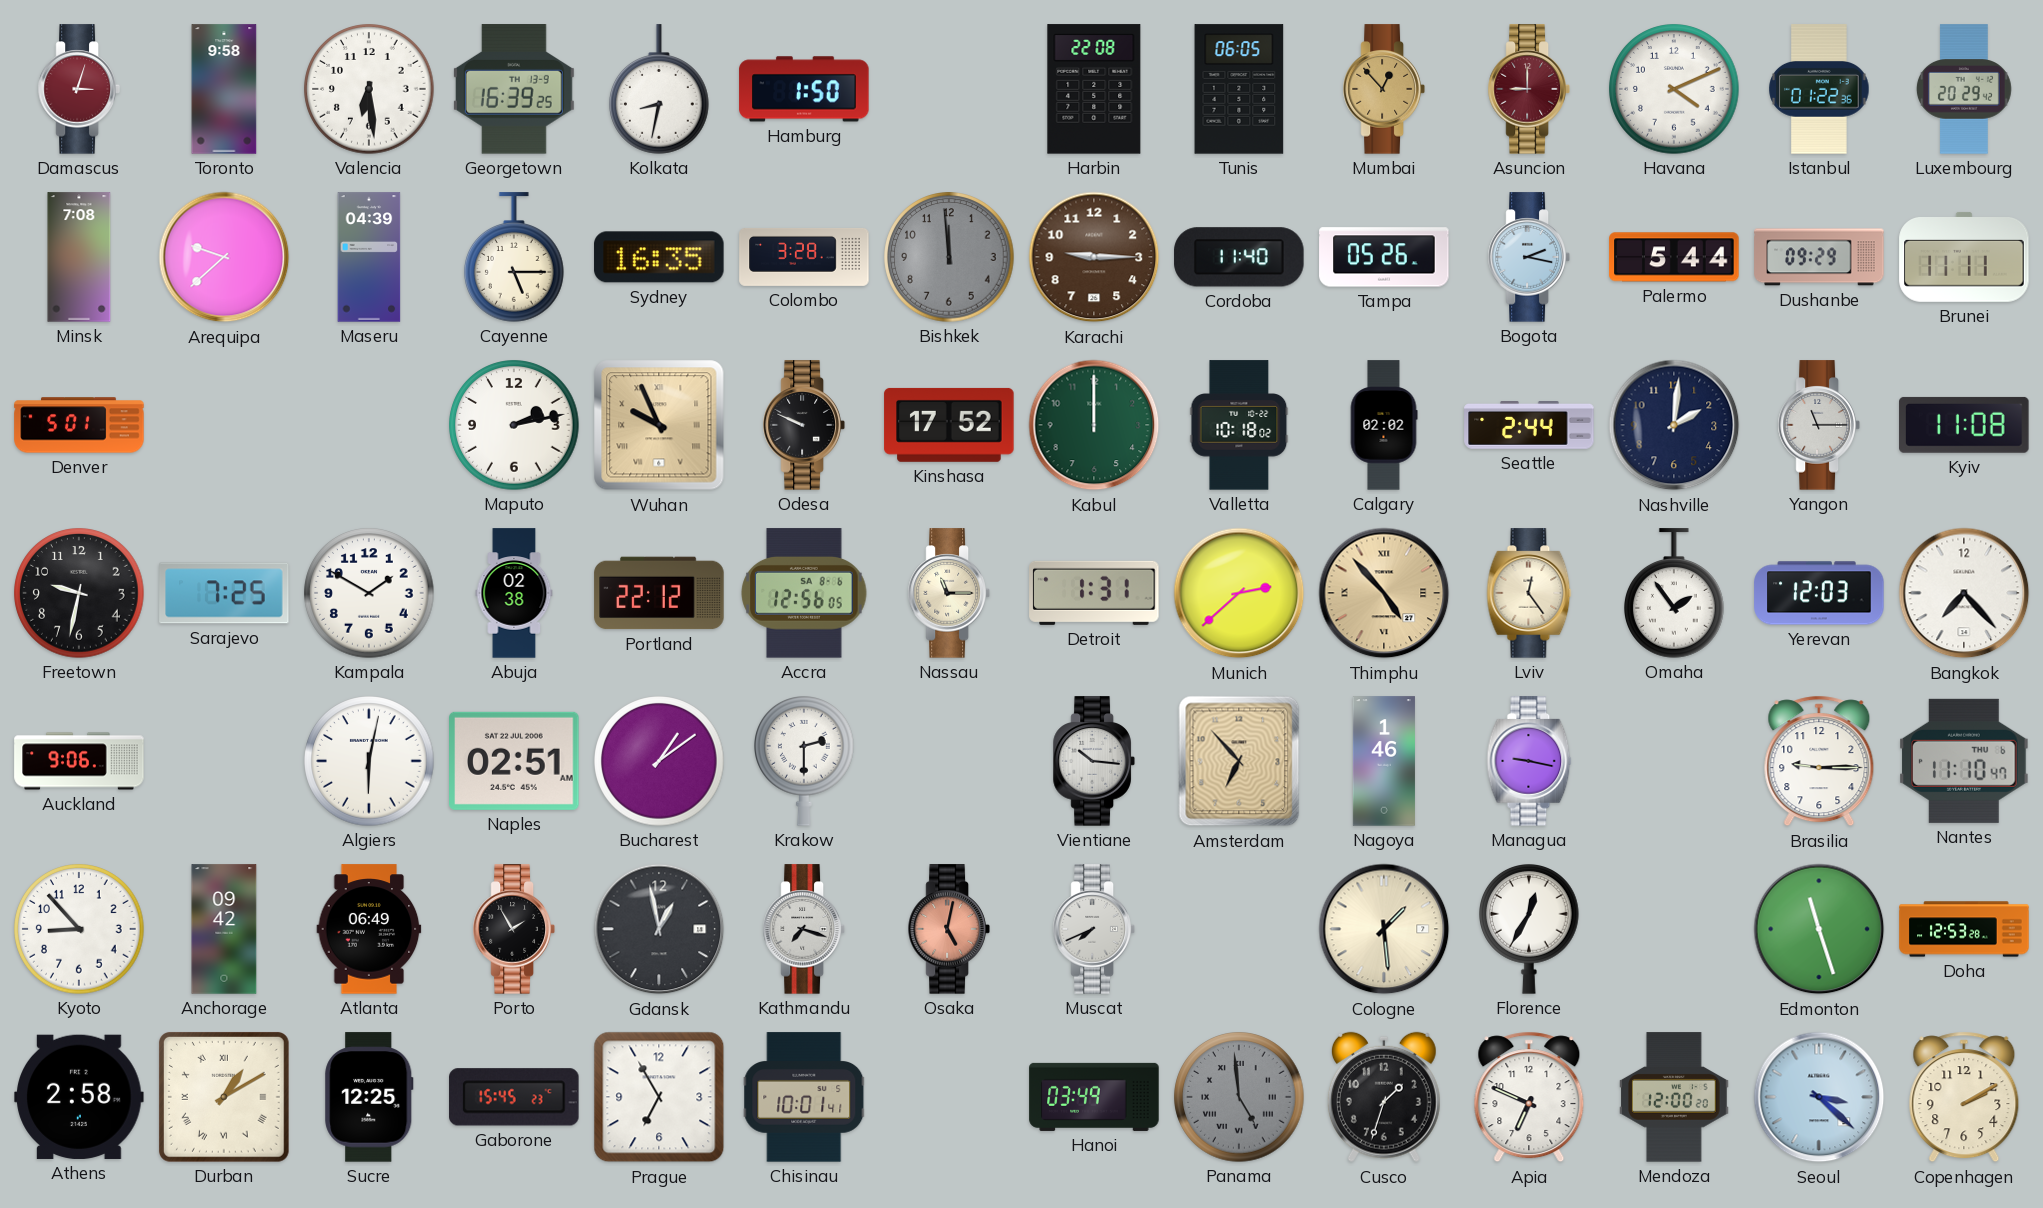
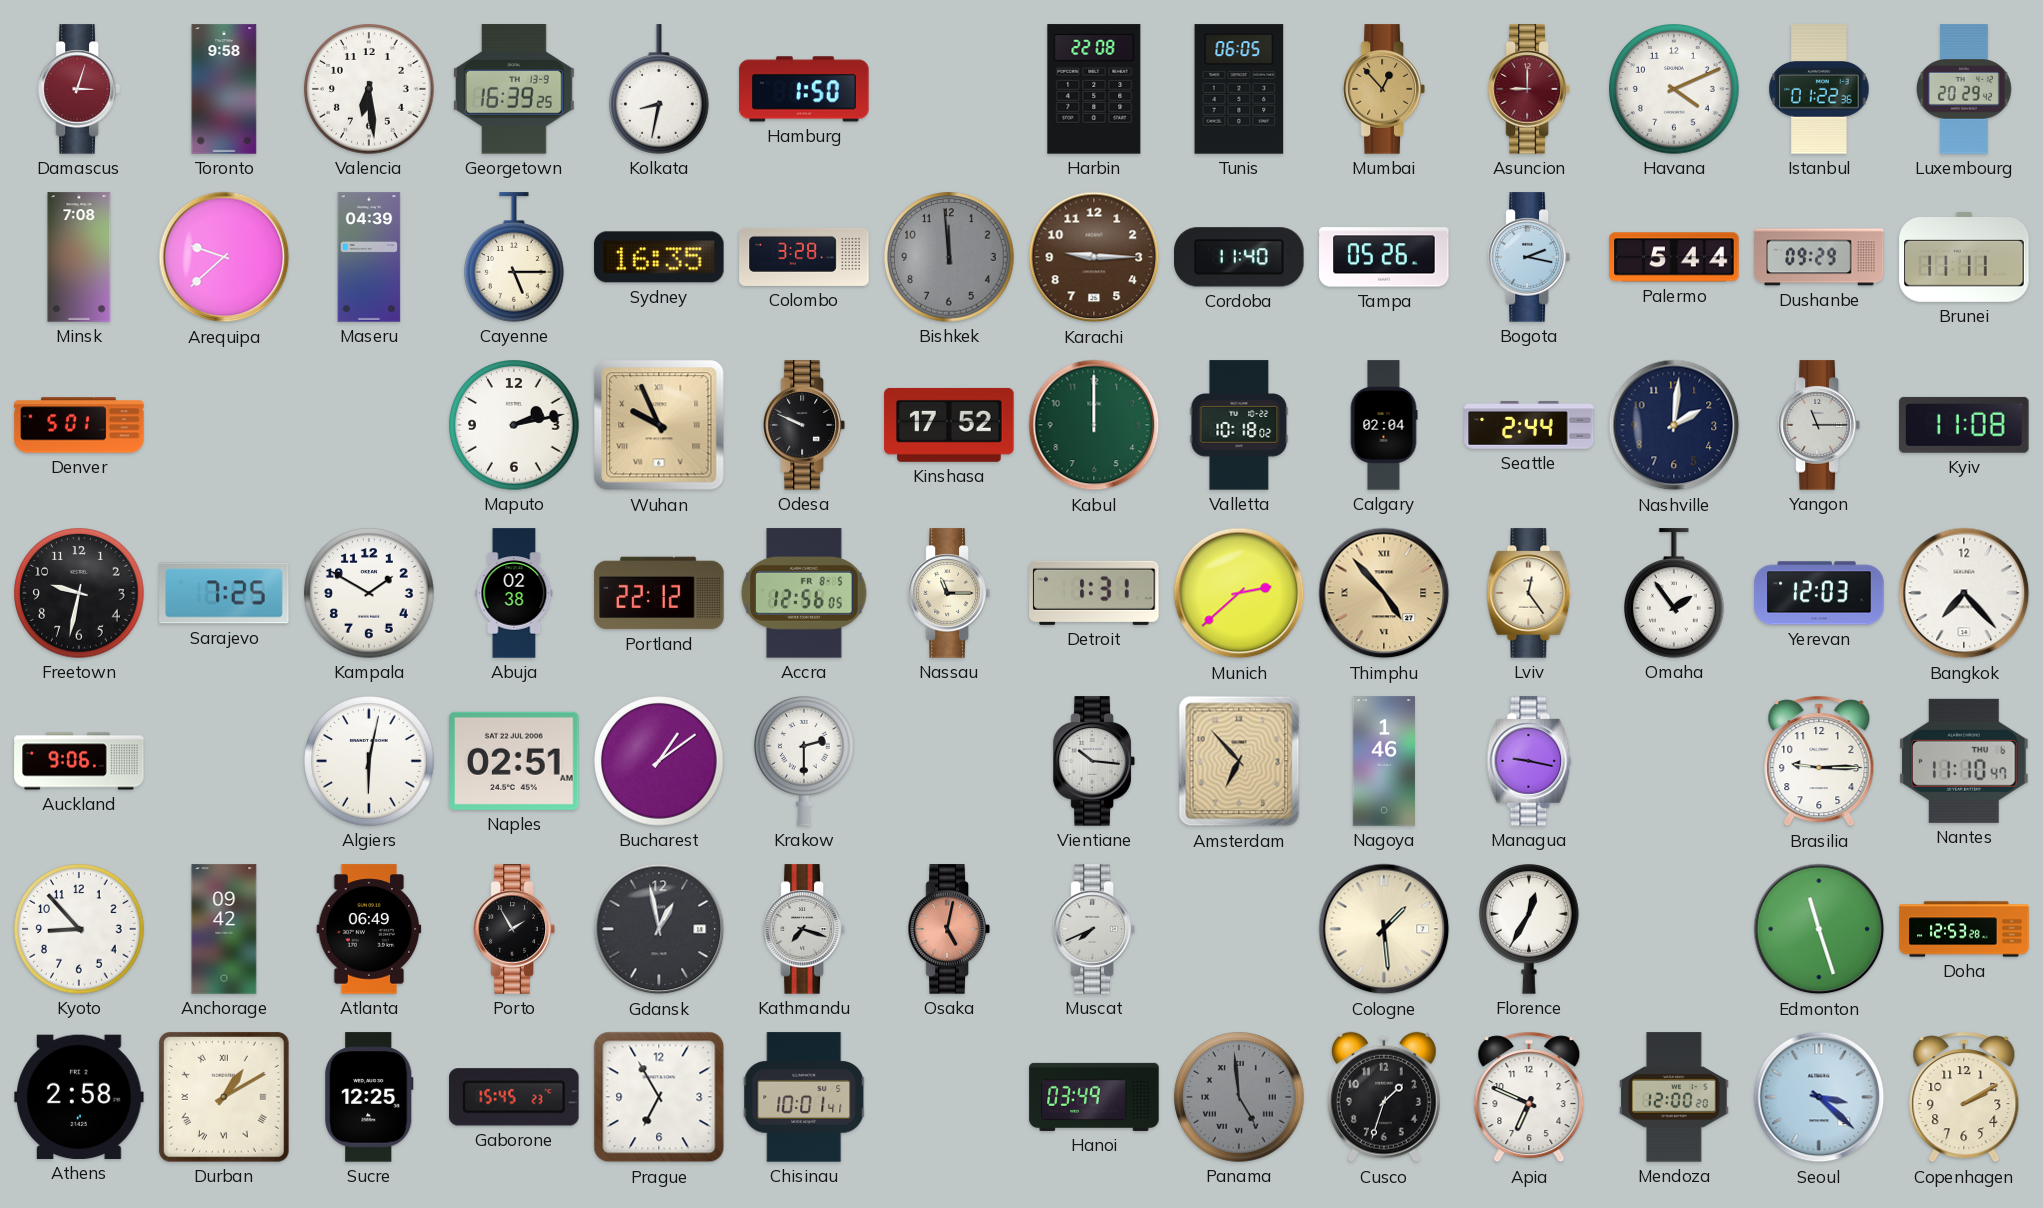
Calgary: 02:02 -> 02:04
Accra date: SA 8-6 -> FR 8-5
